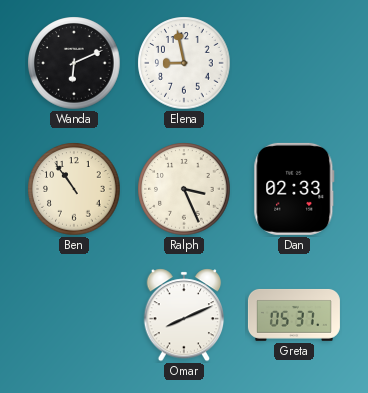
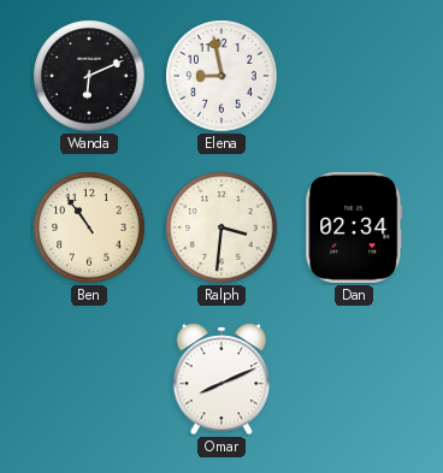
Ralph: 3:26 -> 3:31
Dan: 02:33 -> 02:34
Greta: 05:37 -> none
